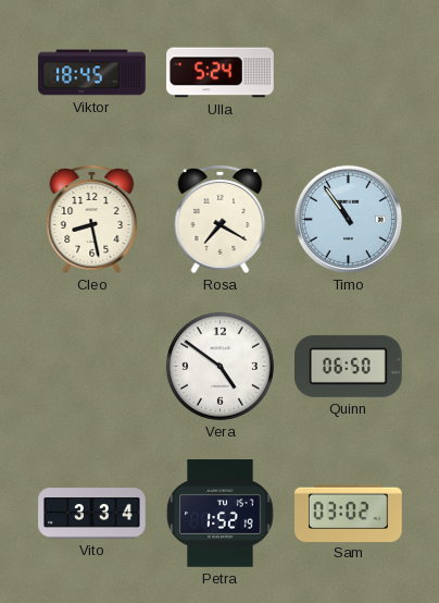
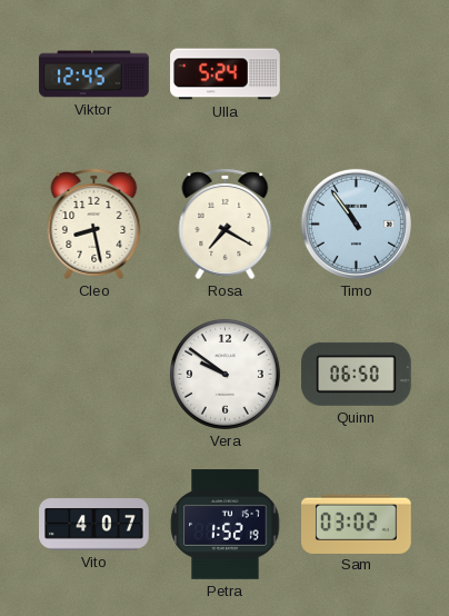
Viktor: 18:45 -> 12:45
Vera: 4:51 -> 9:51
Vito: 3:34 -> 4:07
